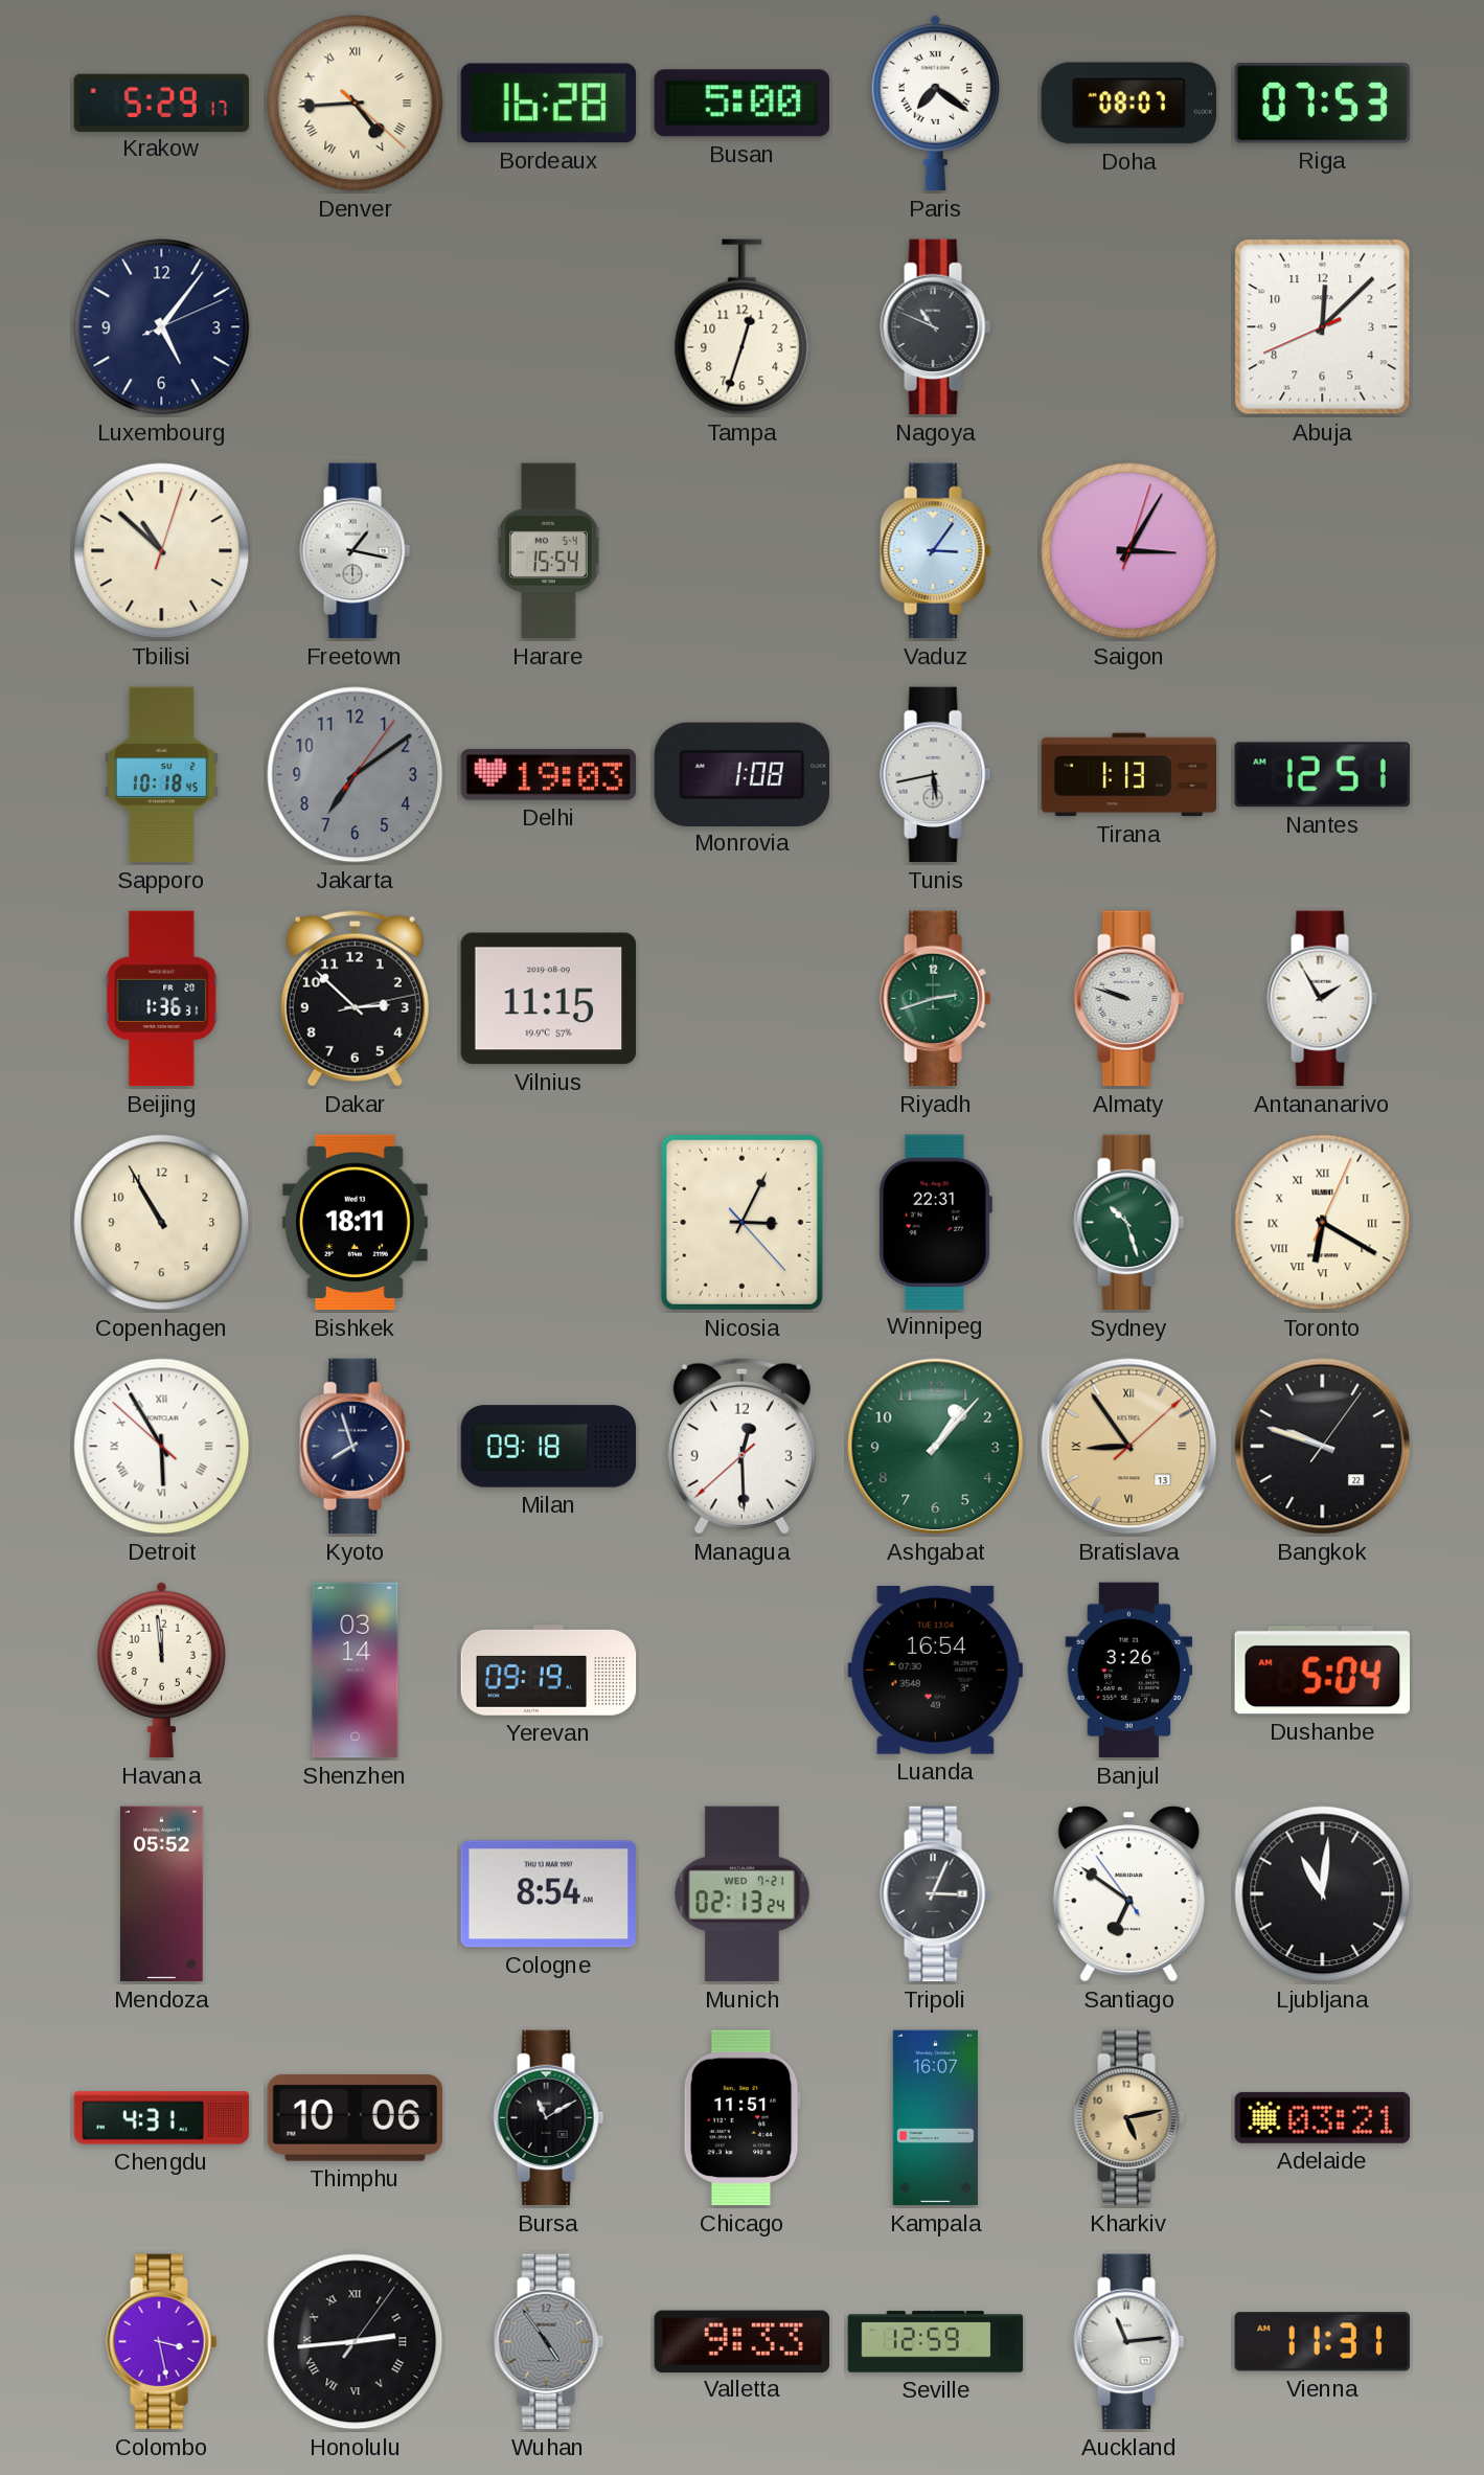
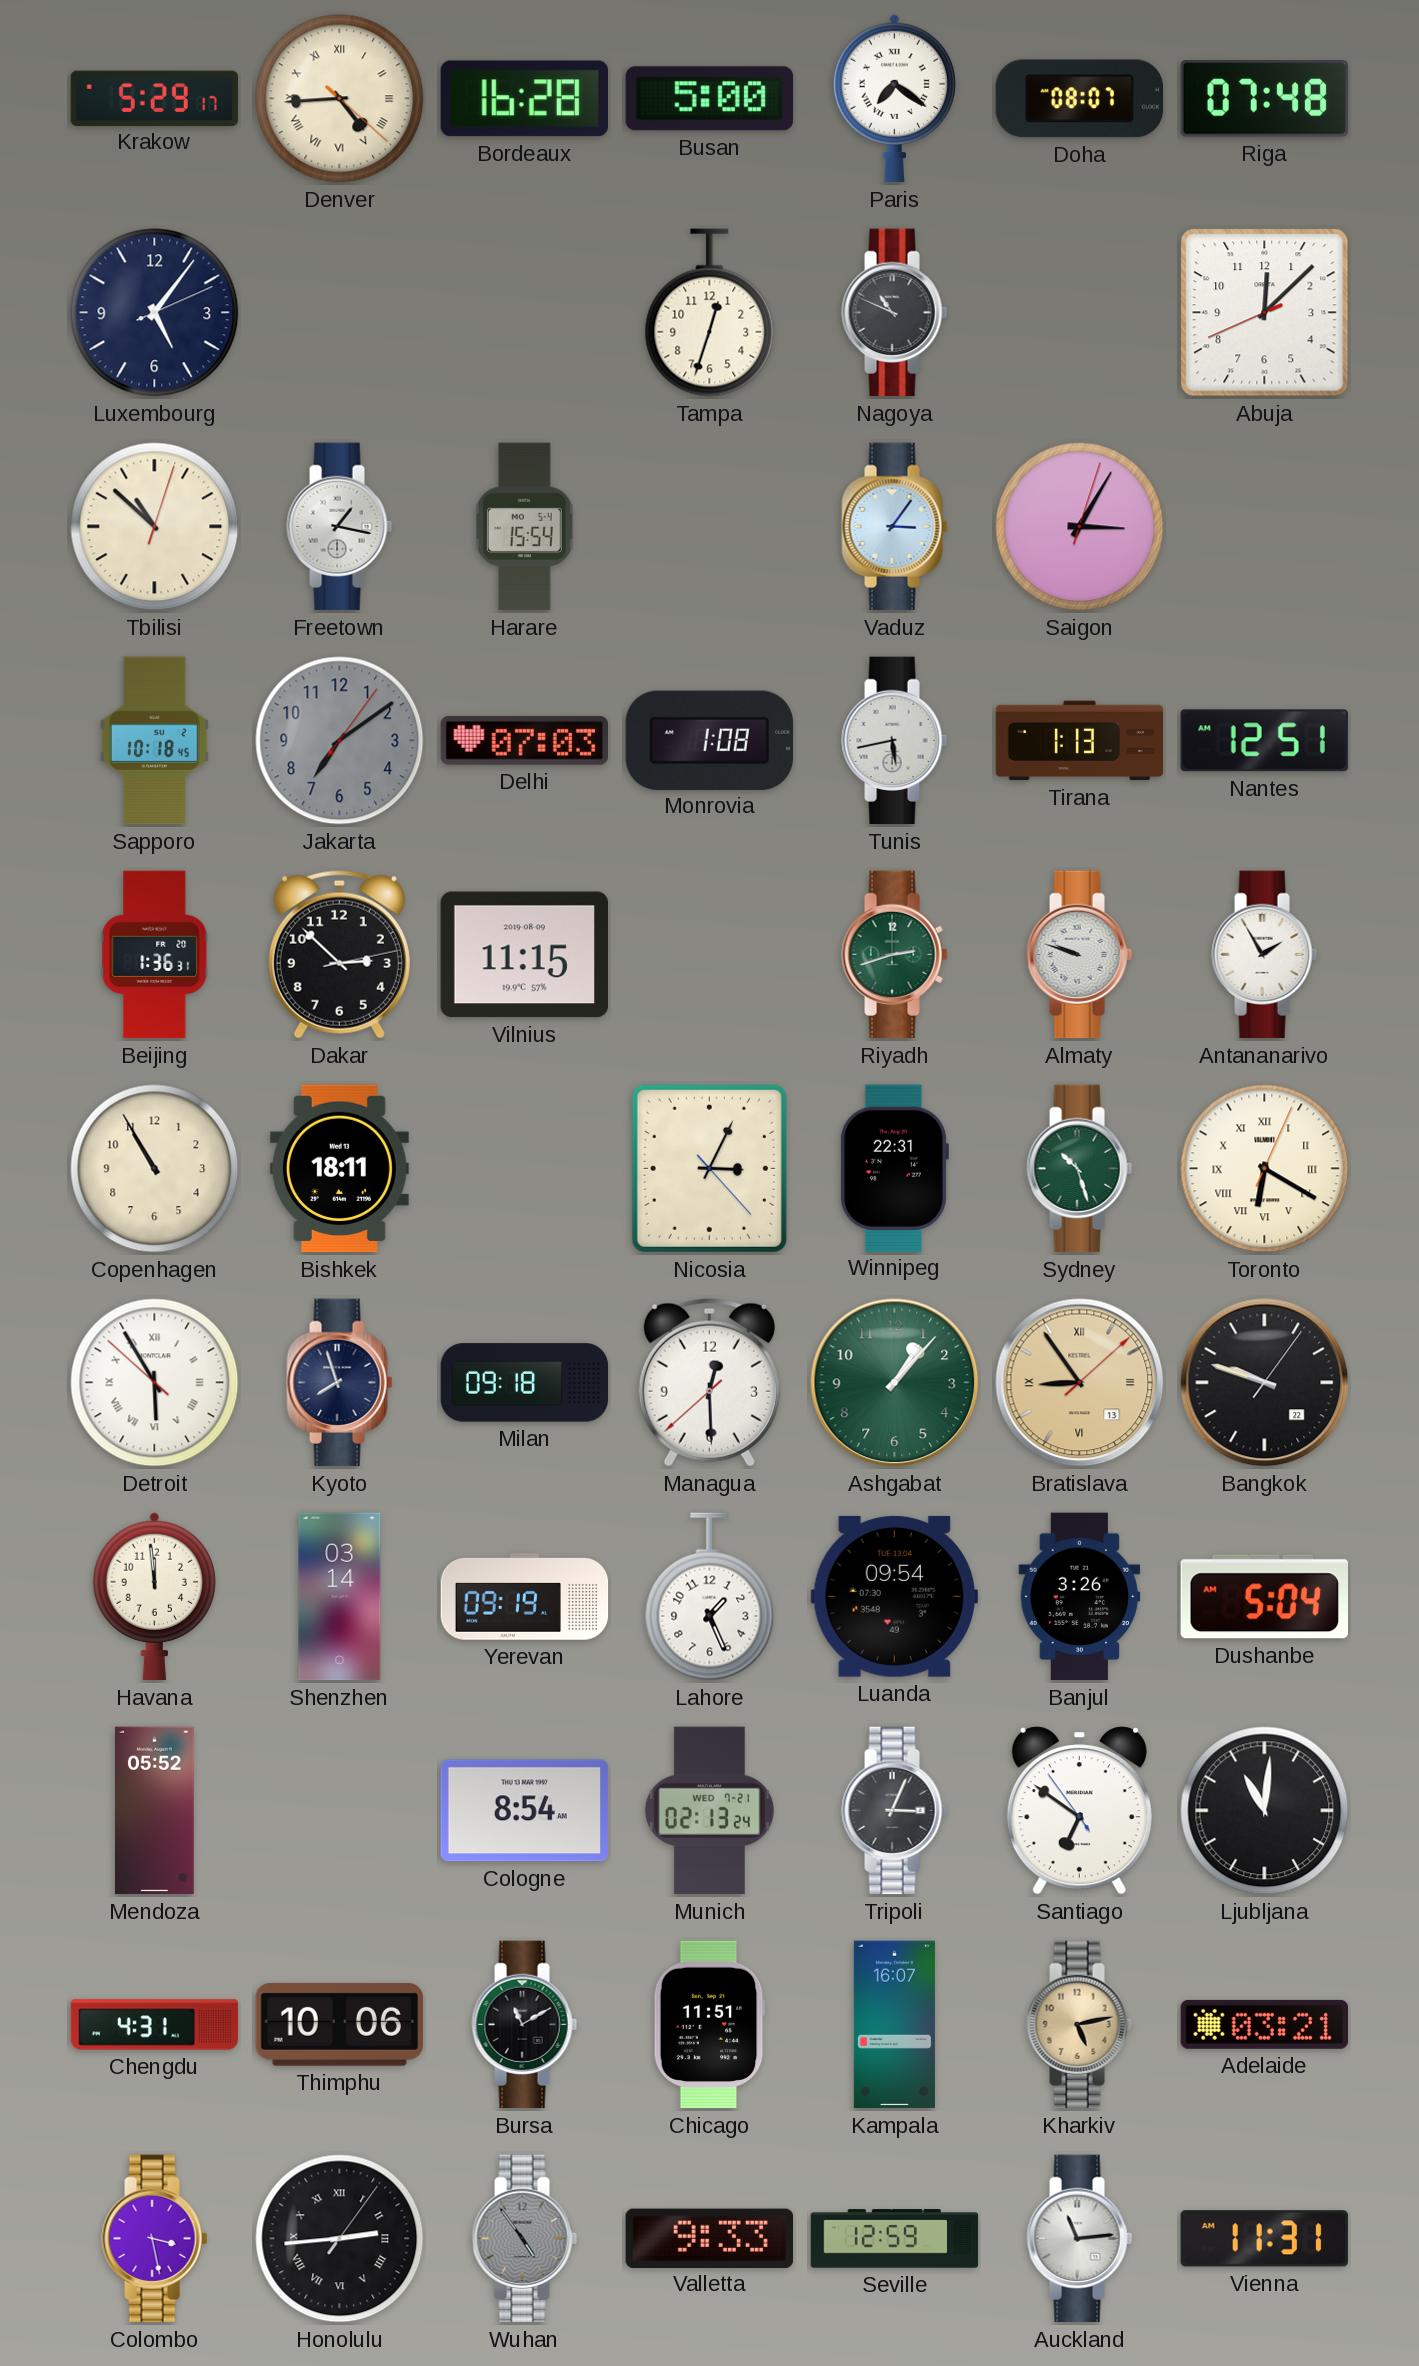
Riga: 07:53 -> 07:48
Delhi: 19:03 -> 07:03
Lahore: none -> 1:26
Luanda: 16:54 -> 09:54
